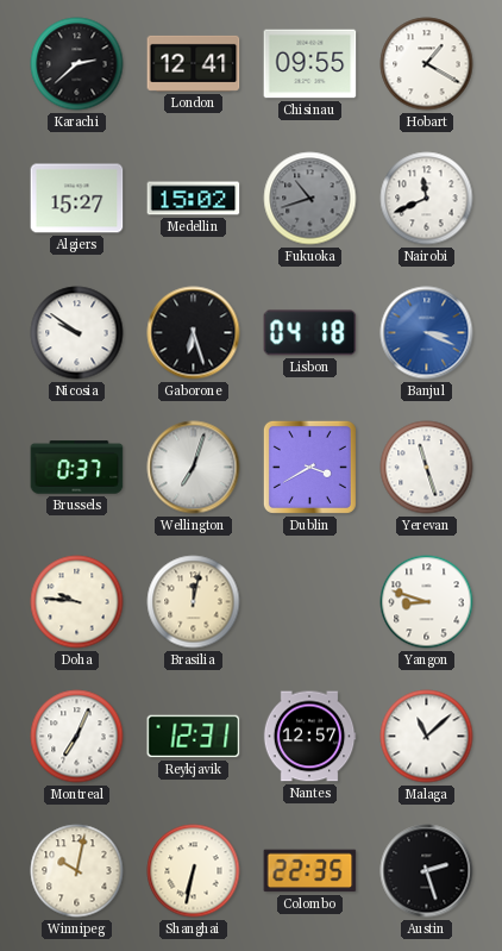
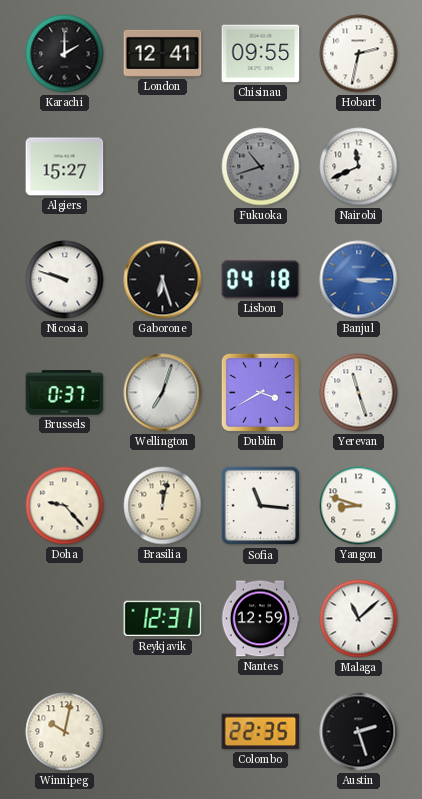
Karachi: 2:38 -> 2:00
Hobart: 1:20 -> 2:32
Medellin: 15:02 -> none
Nicosia: 9:51 -> 9:48
Banjul: 3:19 -> 3:15
Doha: 9:46 -> 9:23
Sofia: none -> 11:16
Montreal: 7:04 -> none
Nantes: 12:57 -> 12:59
Shanghai: 6:32 -> none
